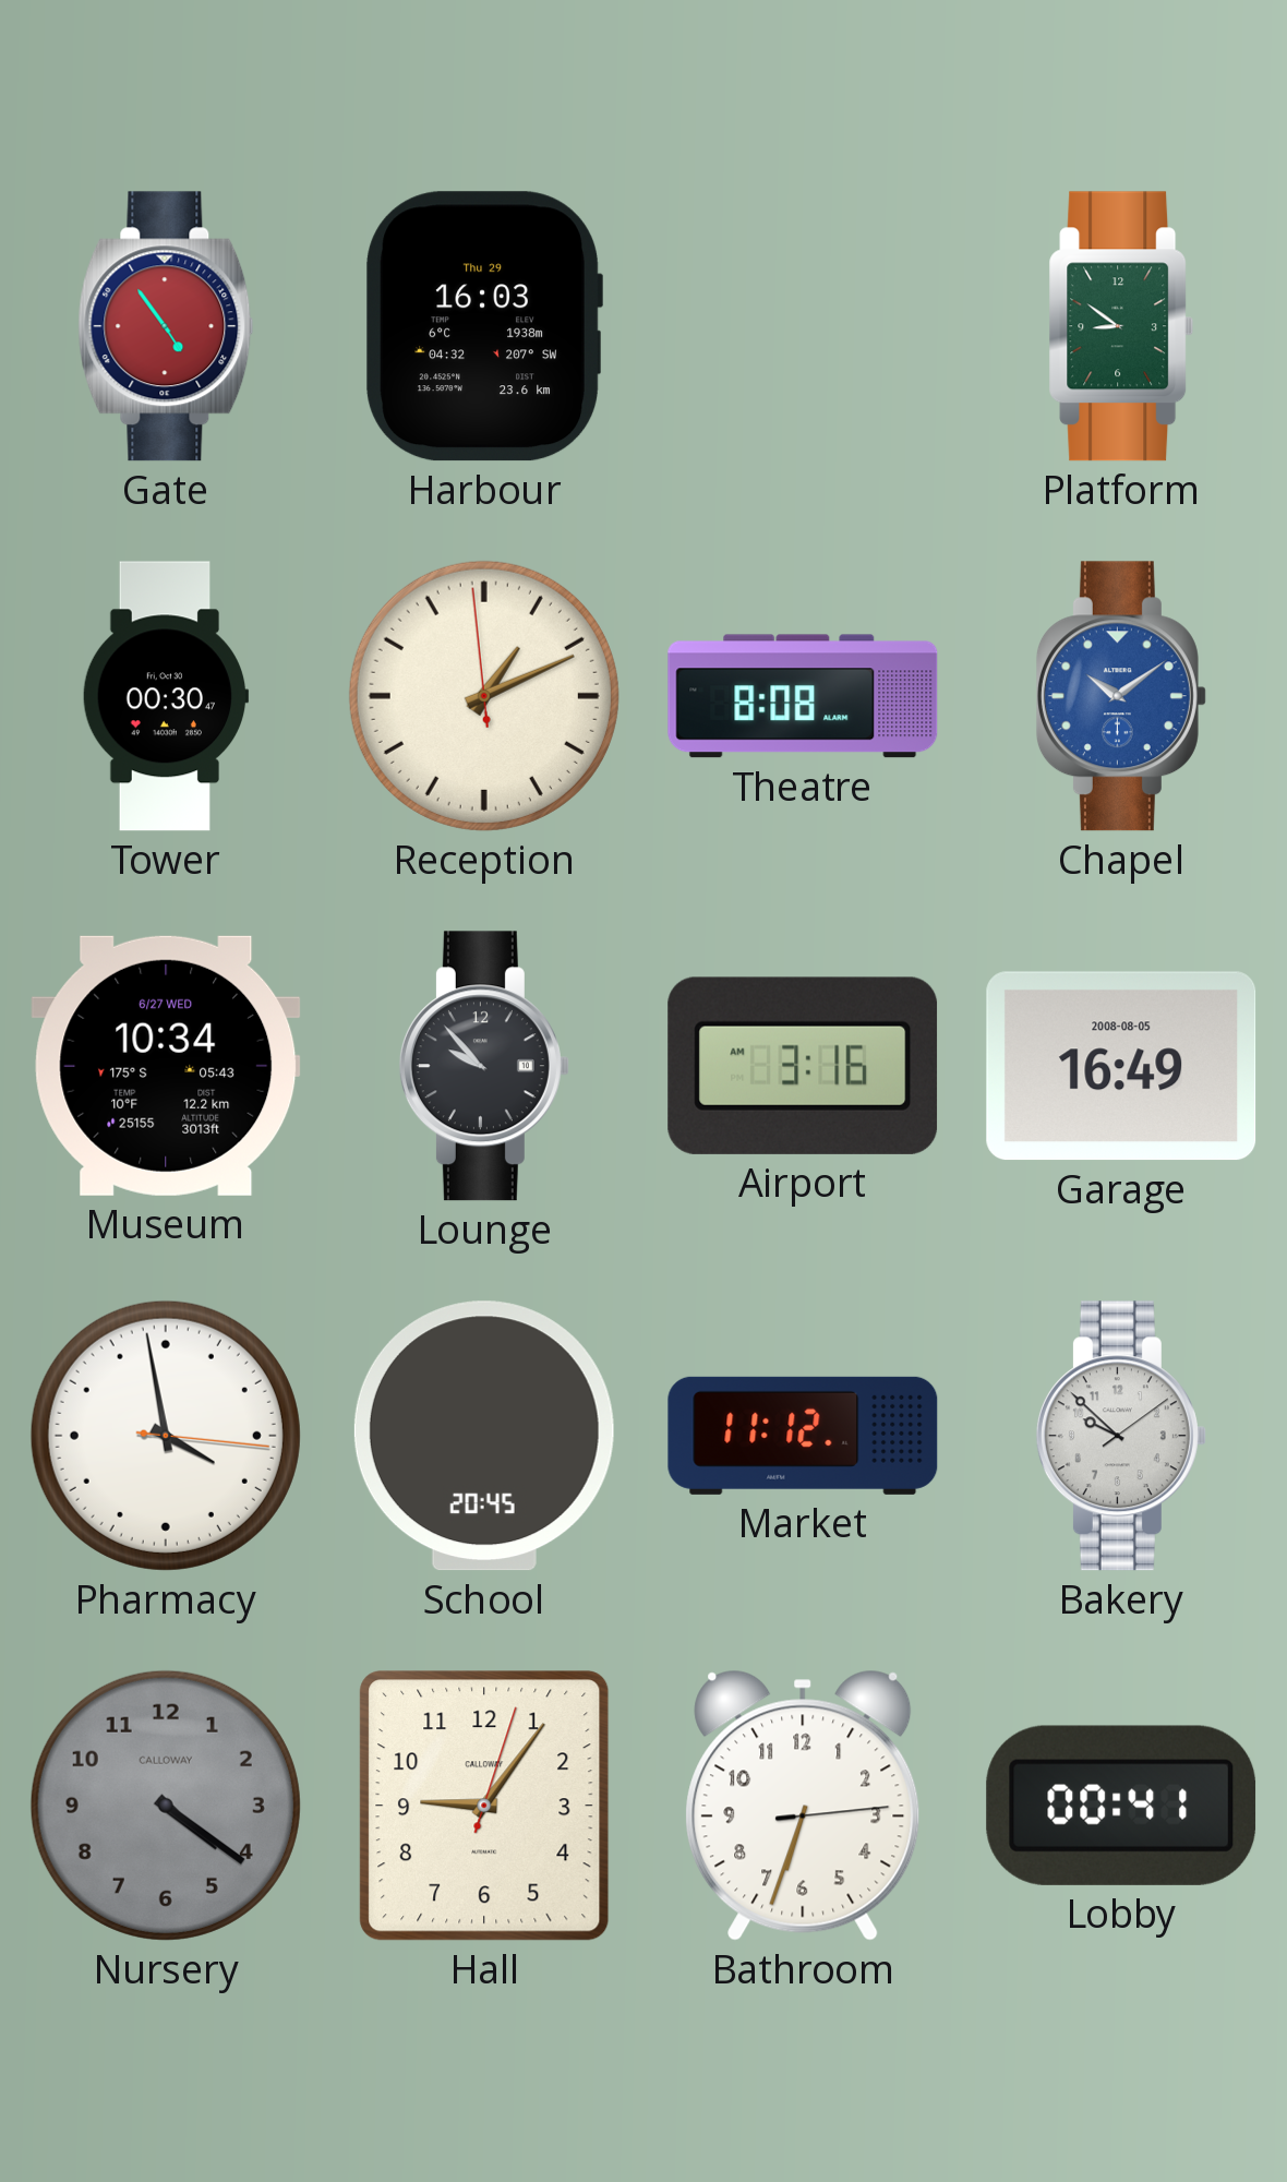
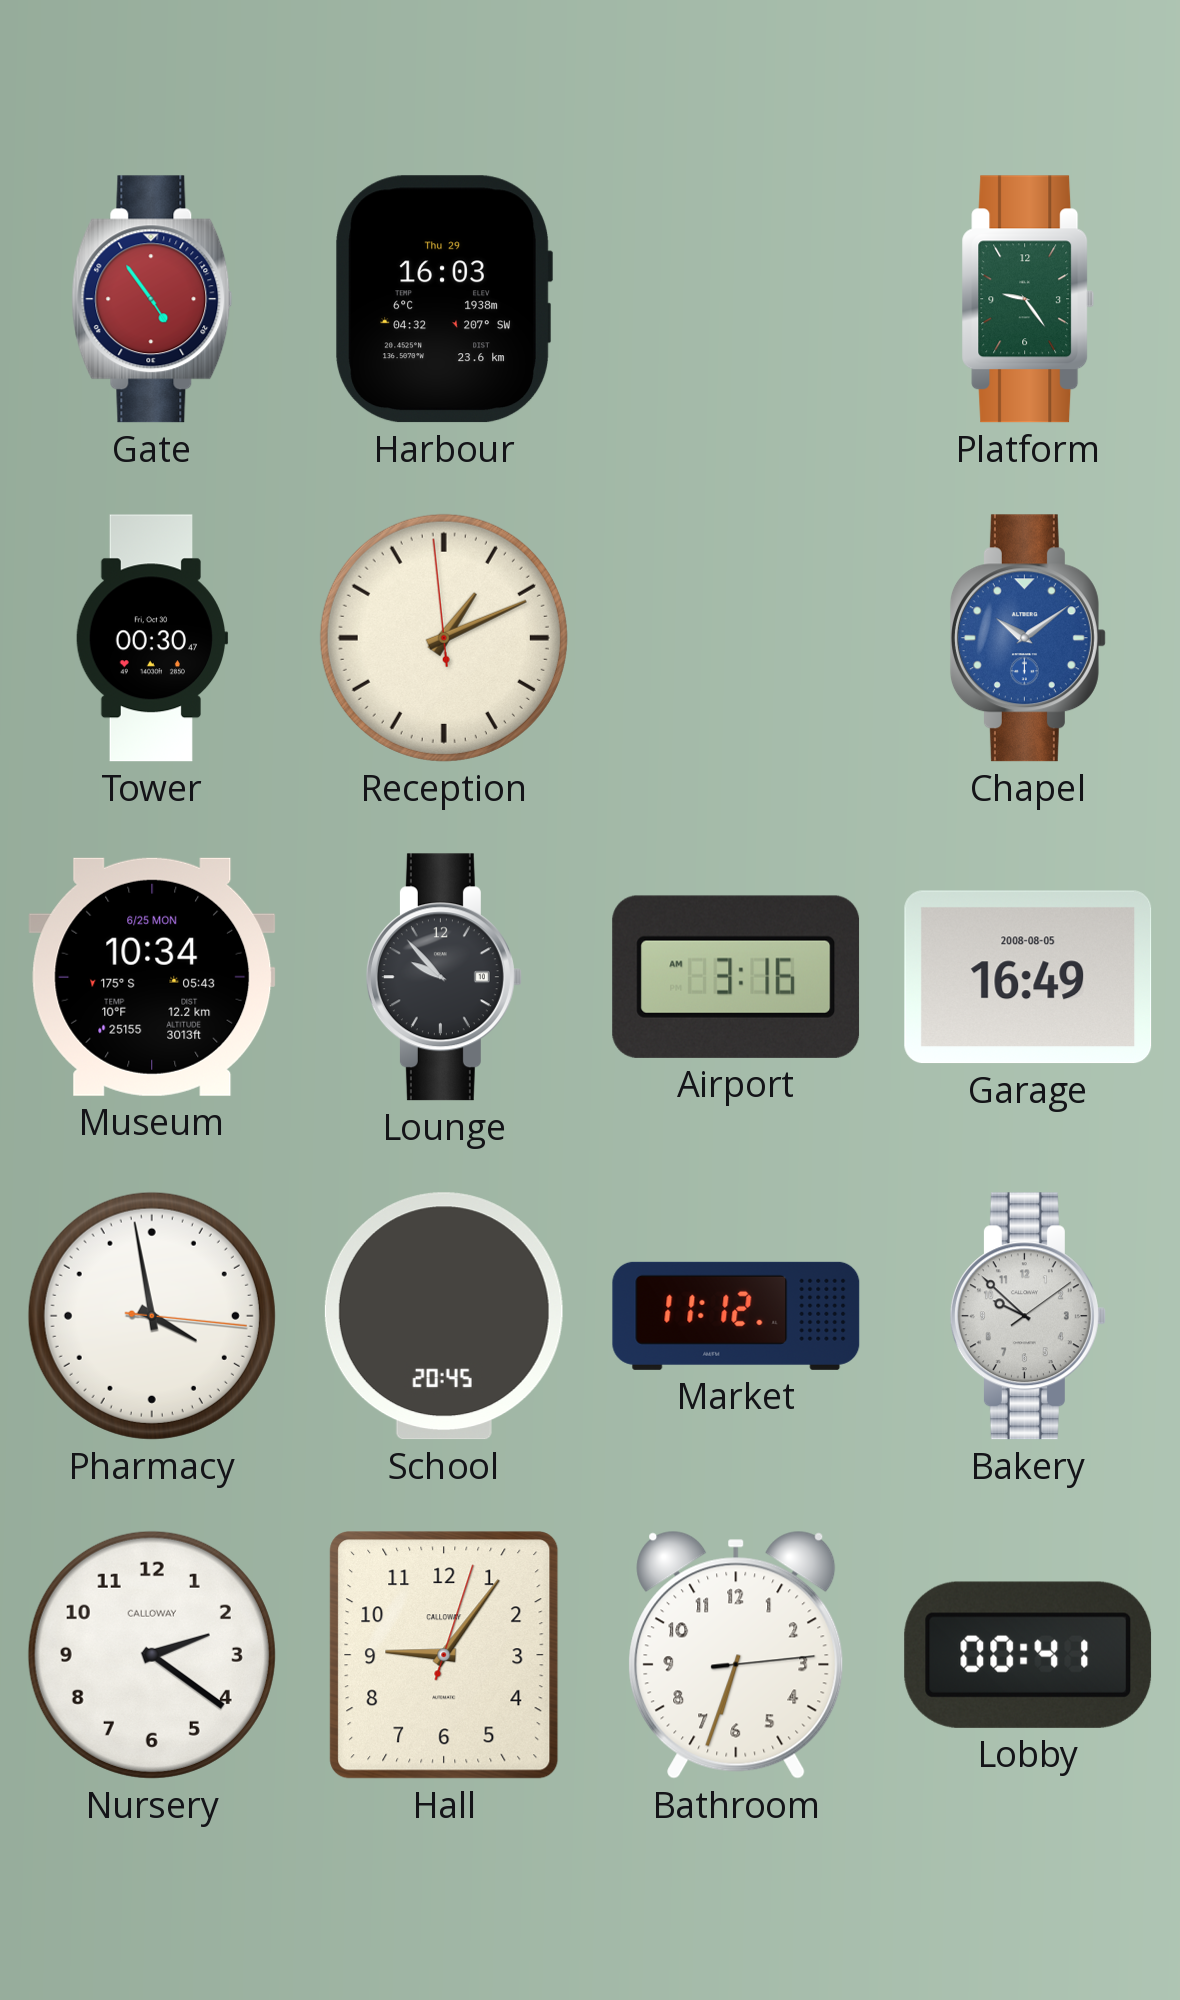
Platform: 8:51 -> 9:24
Theatre: 8:08 -> none
Museum date: 6/27 WED -> 6/25 MON
Nursery: 4:21 -> 2:21
Nursery dial: grey -> white
